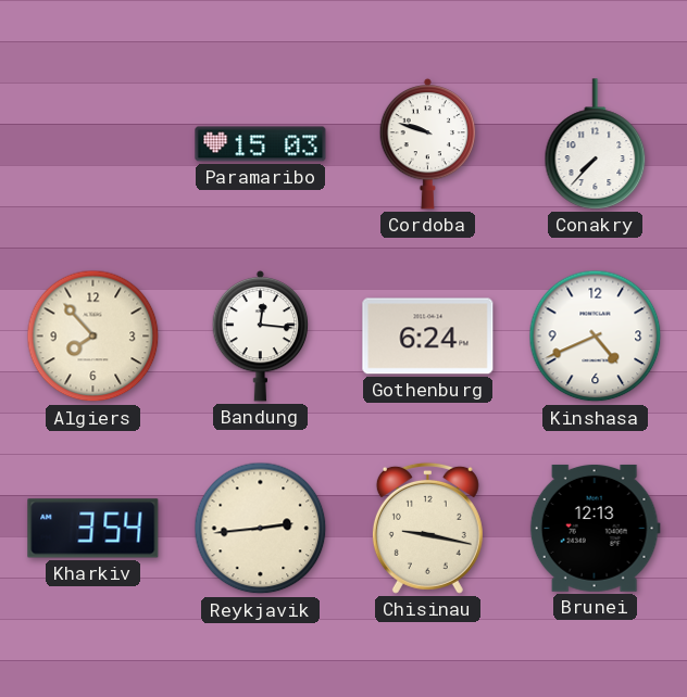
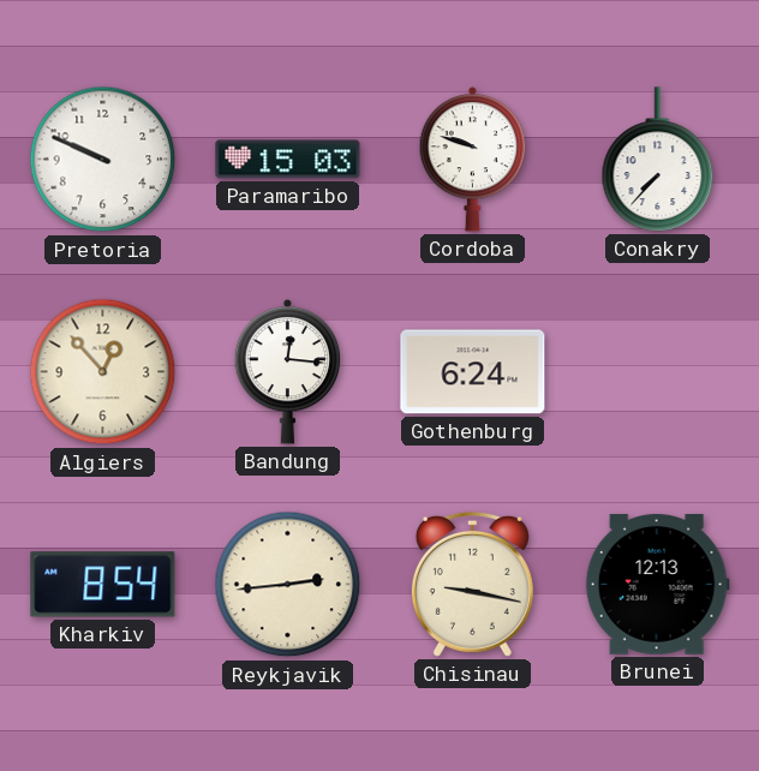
Pretoria: none -> 9:49
Algiers: 7:53 -> 12:53
Kinshasa: 4:41 -> none
Kharkiv: 3:54 -> 8:54
